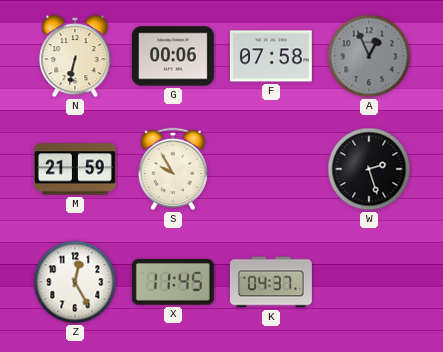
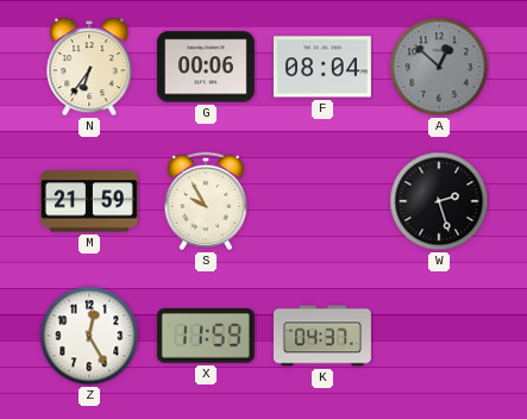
N: 6:32 -> 6:36
F: 07:58 -> 08:04
A: 12:56 -> 12:52
X: 11:45 -> 11:59
